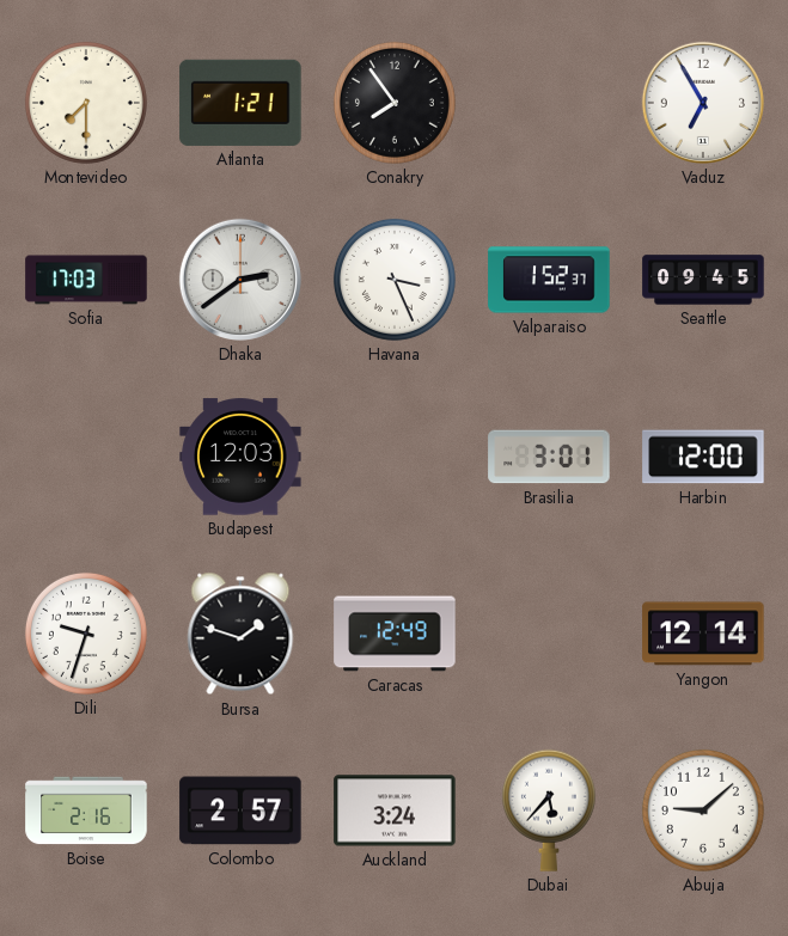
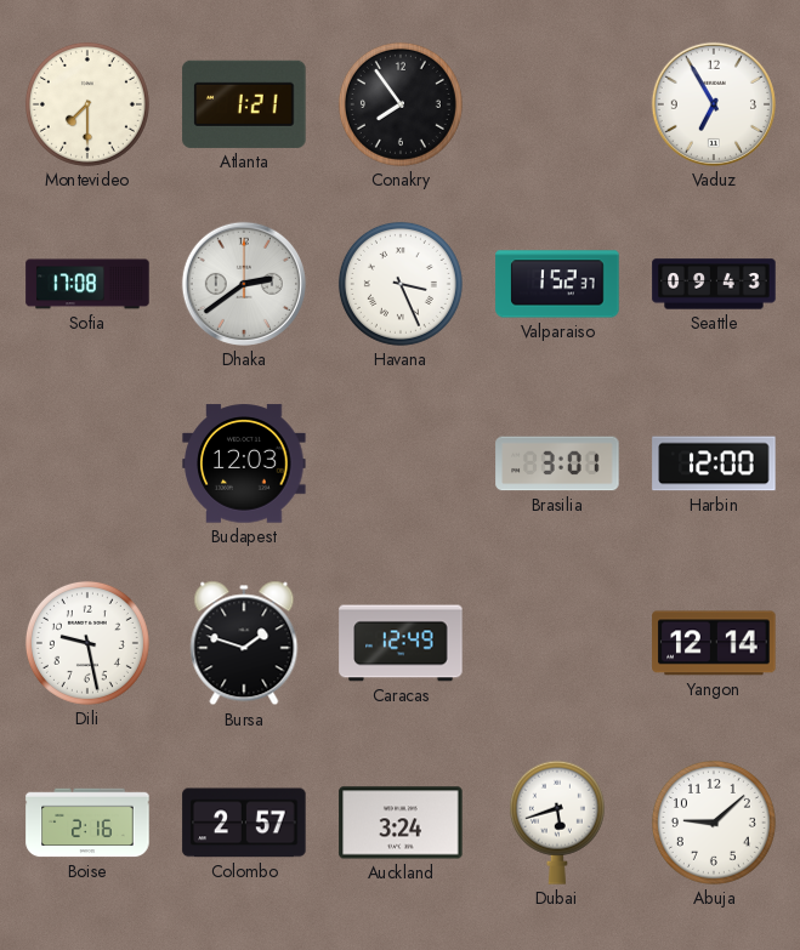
Sofia: 17:03 -> 17:08
Seattle: 09:45 -> 09:43
Dili: 9:33 -> 9:28
Dubai: 5:37 -> 5:42
